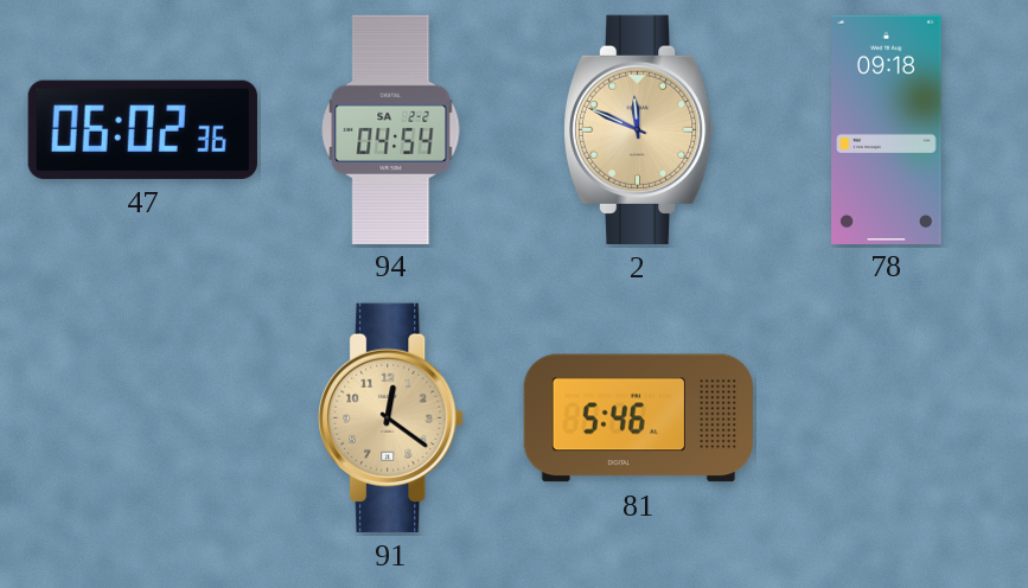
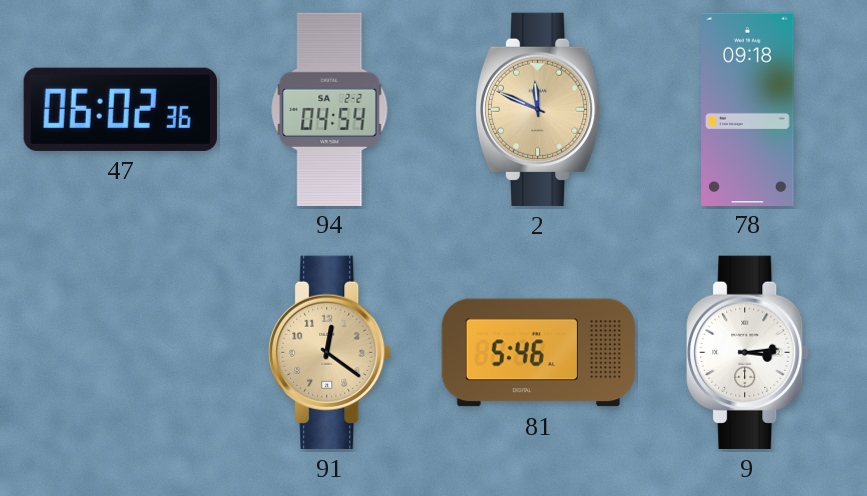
9: none -> 3:14
